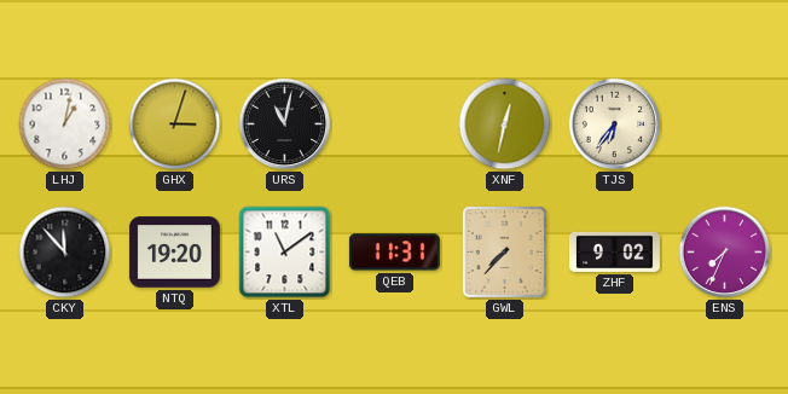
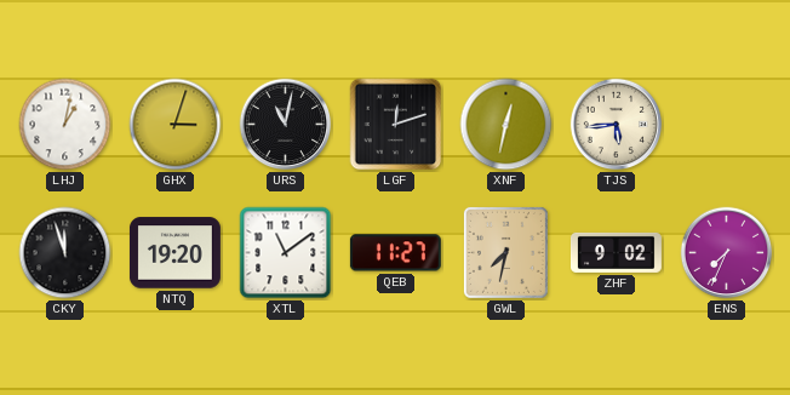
LGF: none -> 12:12
TJS: 6:36 -> 5:44
CKY: 11:53 -> 11:57
QEB: 11:31 -> 11:27
GWL: 7:37 -> 7:32
